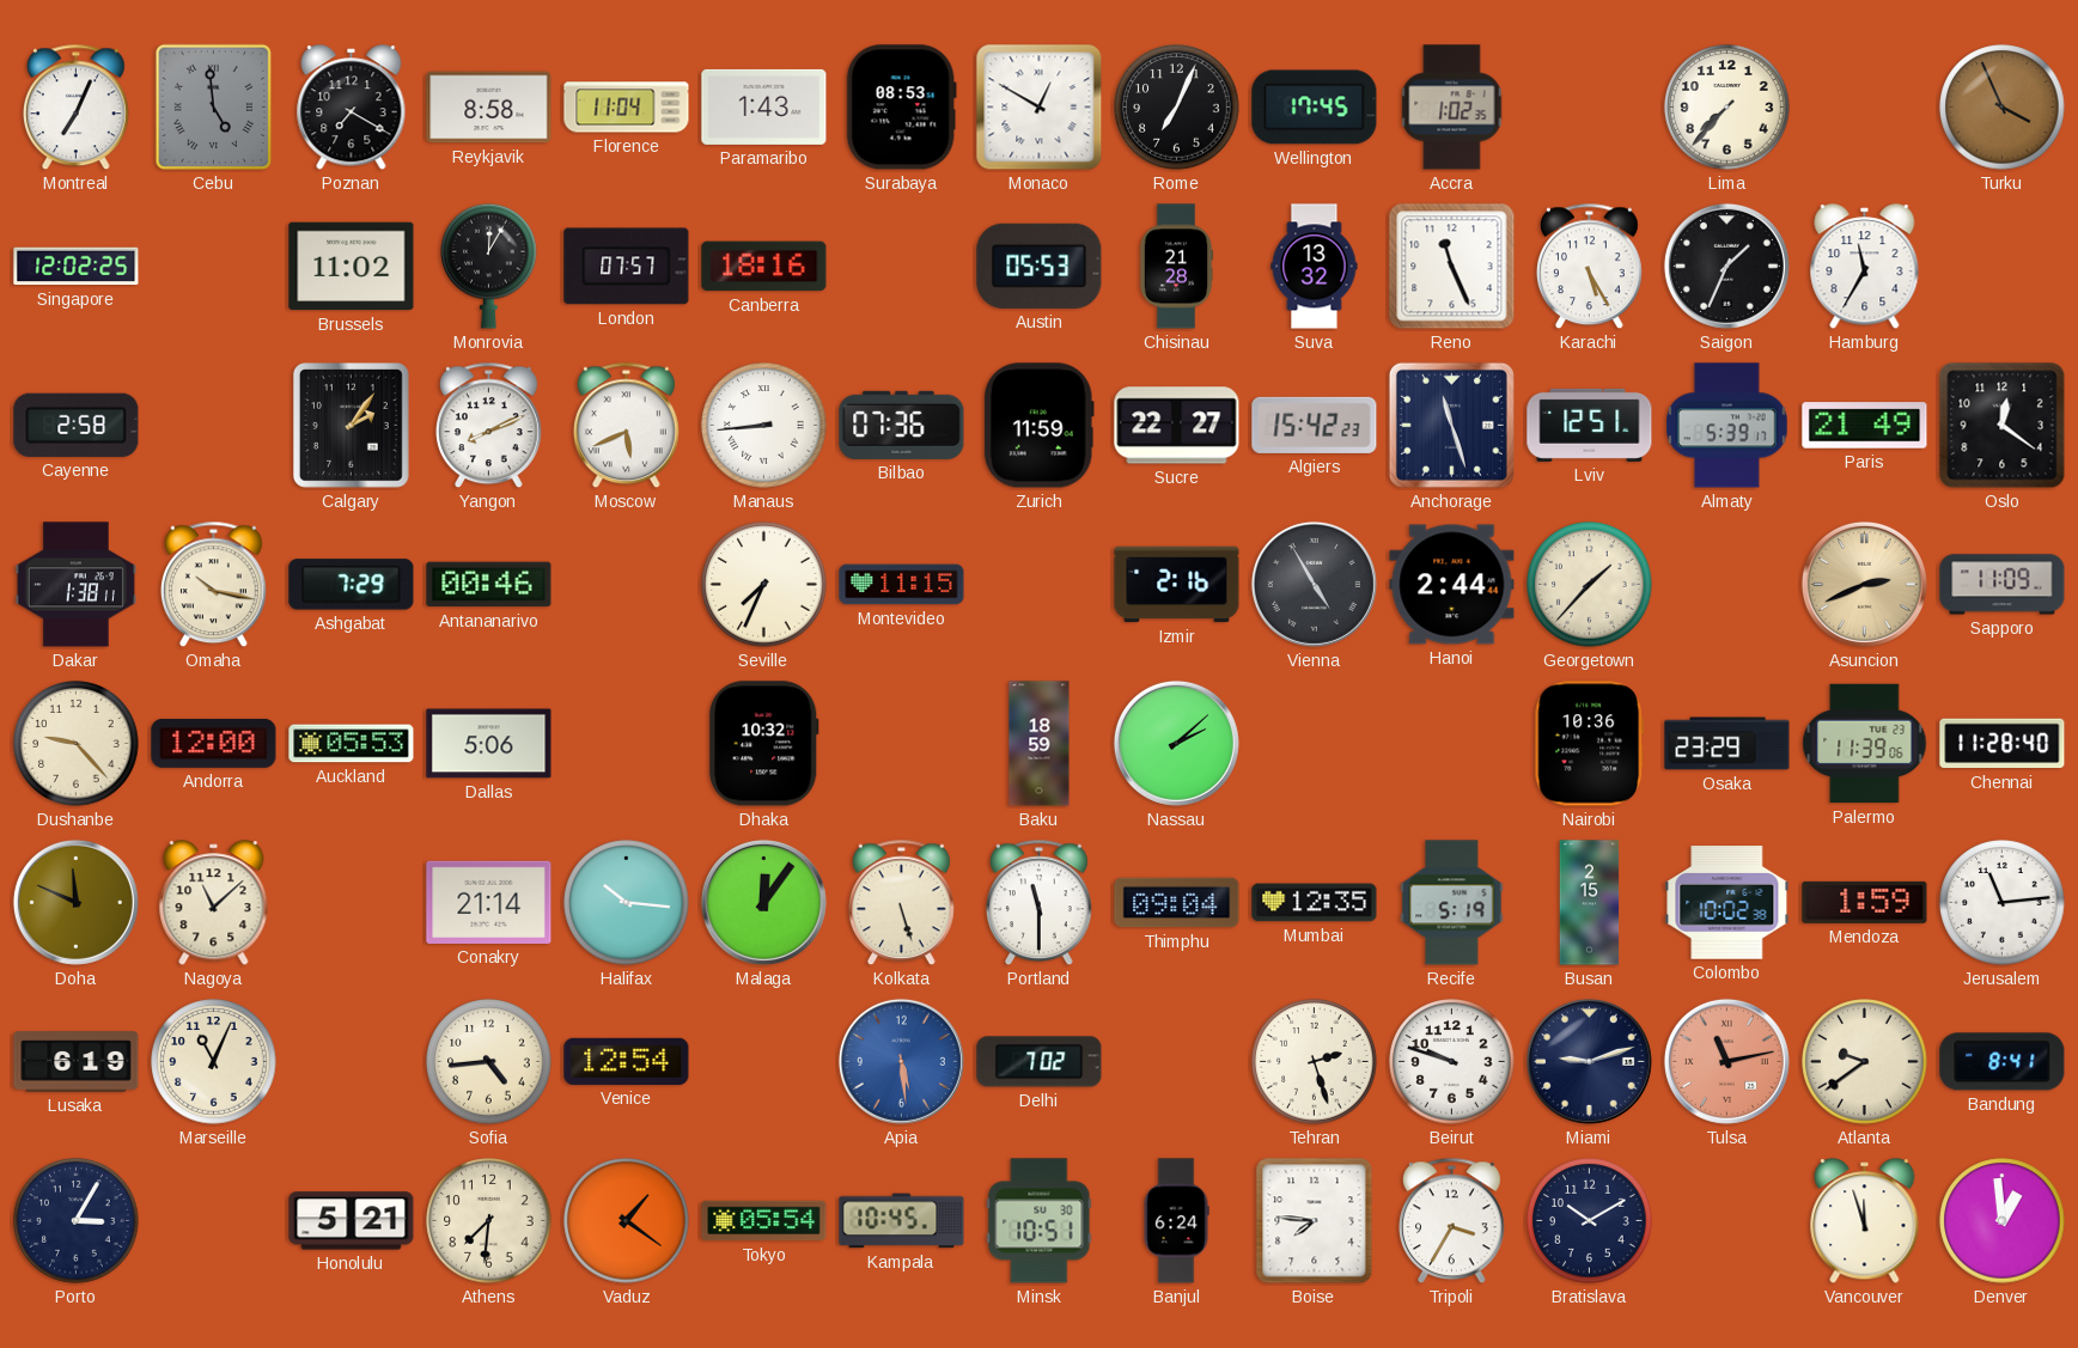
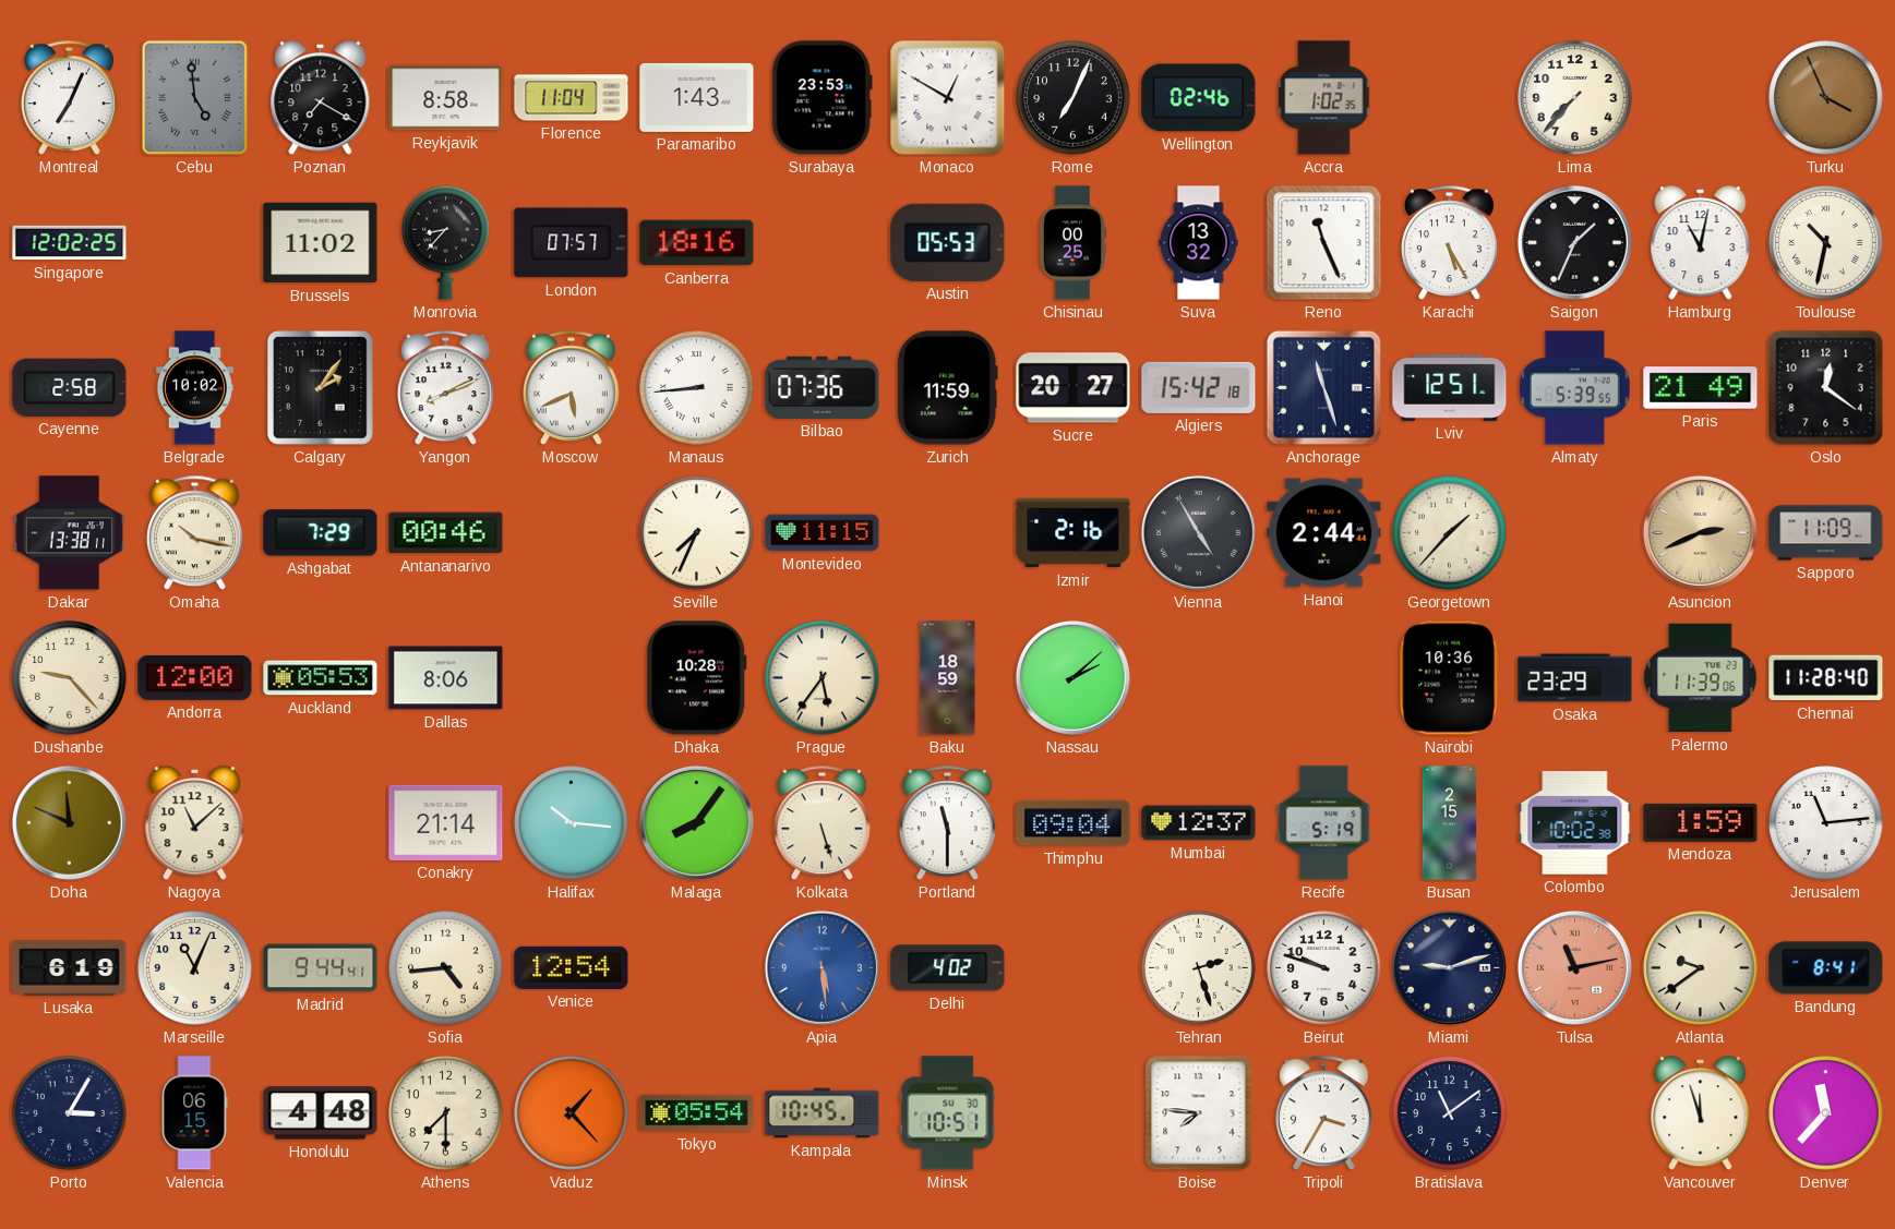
Surabaya: 08:53 -> 23:53
Wellington: 17:45 -> 02:46
Monrovia: 12:05 -> 8:37
Chisinau: 21:28 -> 00:25
Hamburg: 11:35 -> 11:02
Toulouse: none -> 10:32
Belgrade: none -> 10:02
Sucre: 22:27 -> 20:27
Algiers: 15:42:23 -> 15:42:18
Almaty: 5:39:17 -> 5:39:55
Dakar: 1:38 -> 13:38
Dallas: 5:06 -> 8:06
Dhaka: 10:32 -> 10:28
Prague: none -> 5:36
Malaga: 12:06 -> 8:06
Mumbai: 12:35 -> 12:37
Madrid: none -> 9:44
Delhi: 7:02 -> 4:02
Valencia: none -> 06:15
Honolulu: 5:21 -> 4:48
Athens: 7:31 -> 7:30
Vaduz: 1:21 -> 1:23
Banjul: 6:24 -> none
Bratislava: 10:10 -> 11:09
Denver: 12:59 -> 11:37
